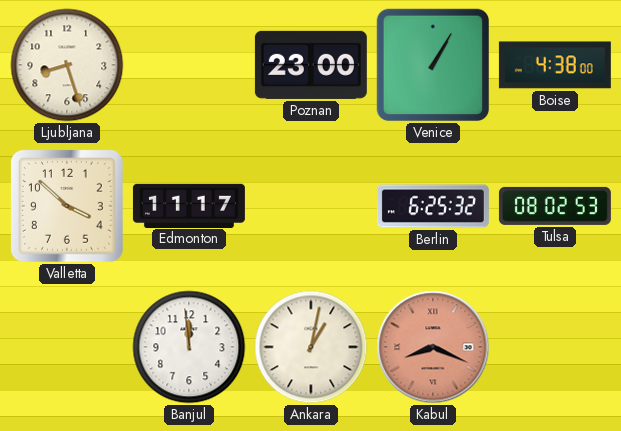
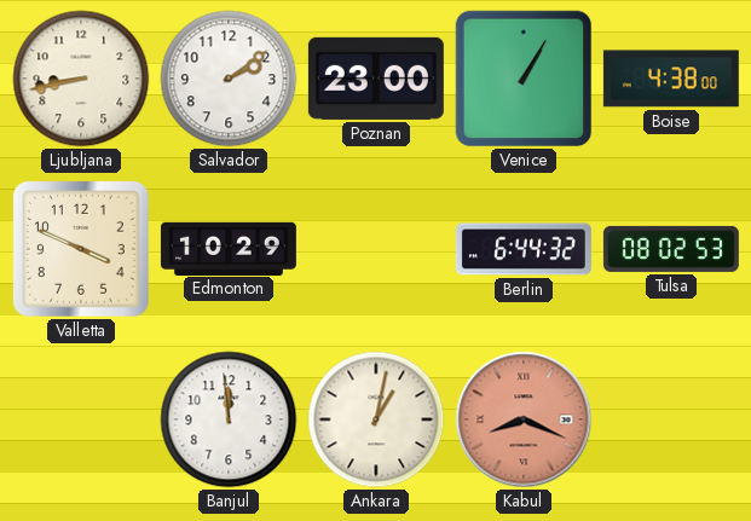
Ljubljana: 8:27 -> 8:43
Salvador: none -> 2:09
Valletta: 3:52 -> 3:49
Edmonton: 11:17 -> 10:29
Berlin: 6:25 -> 6:44
